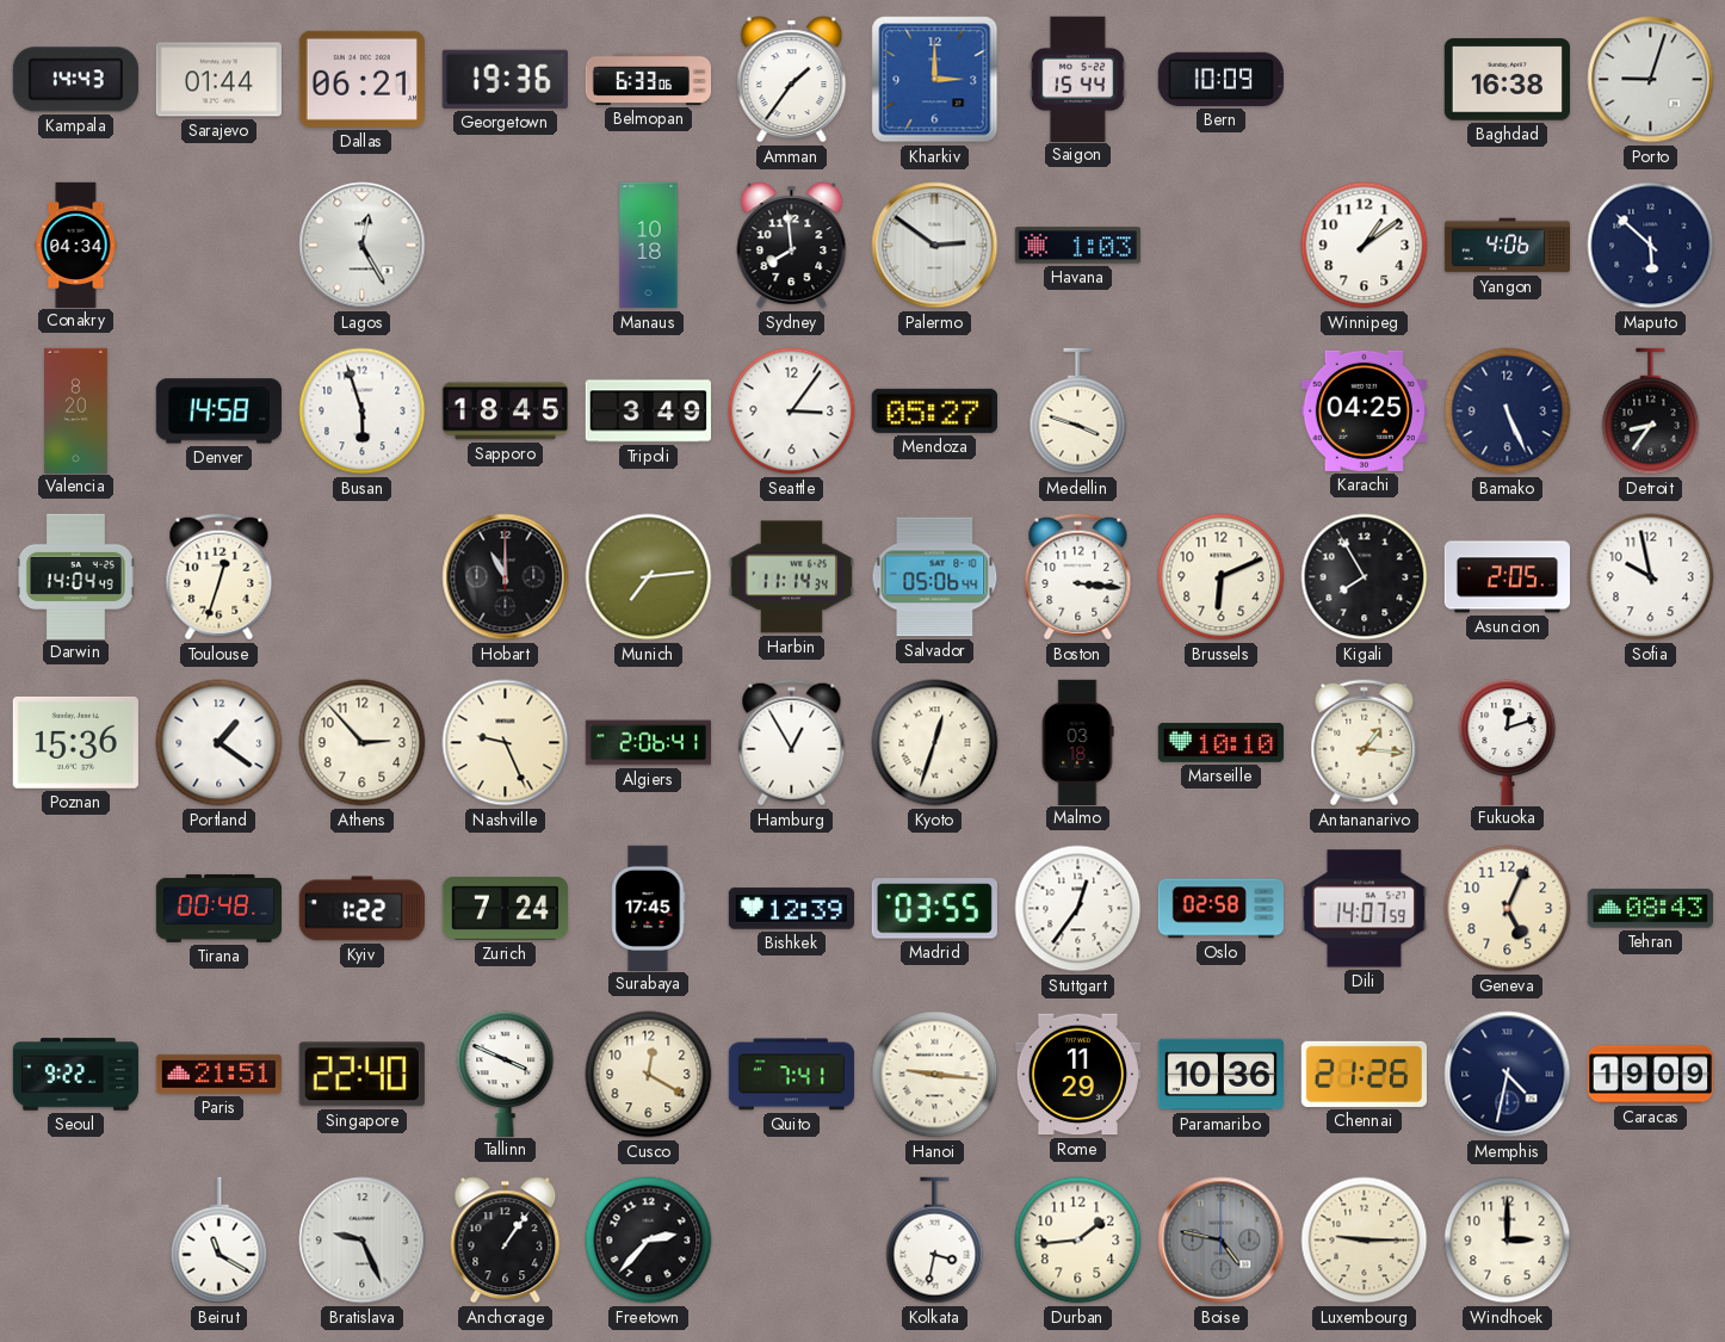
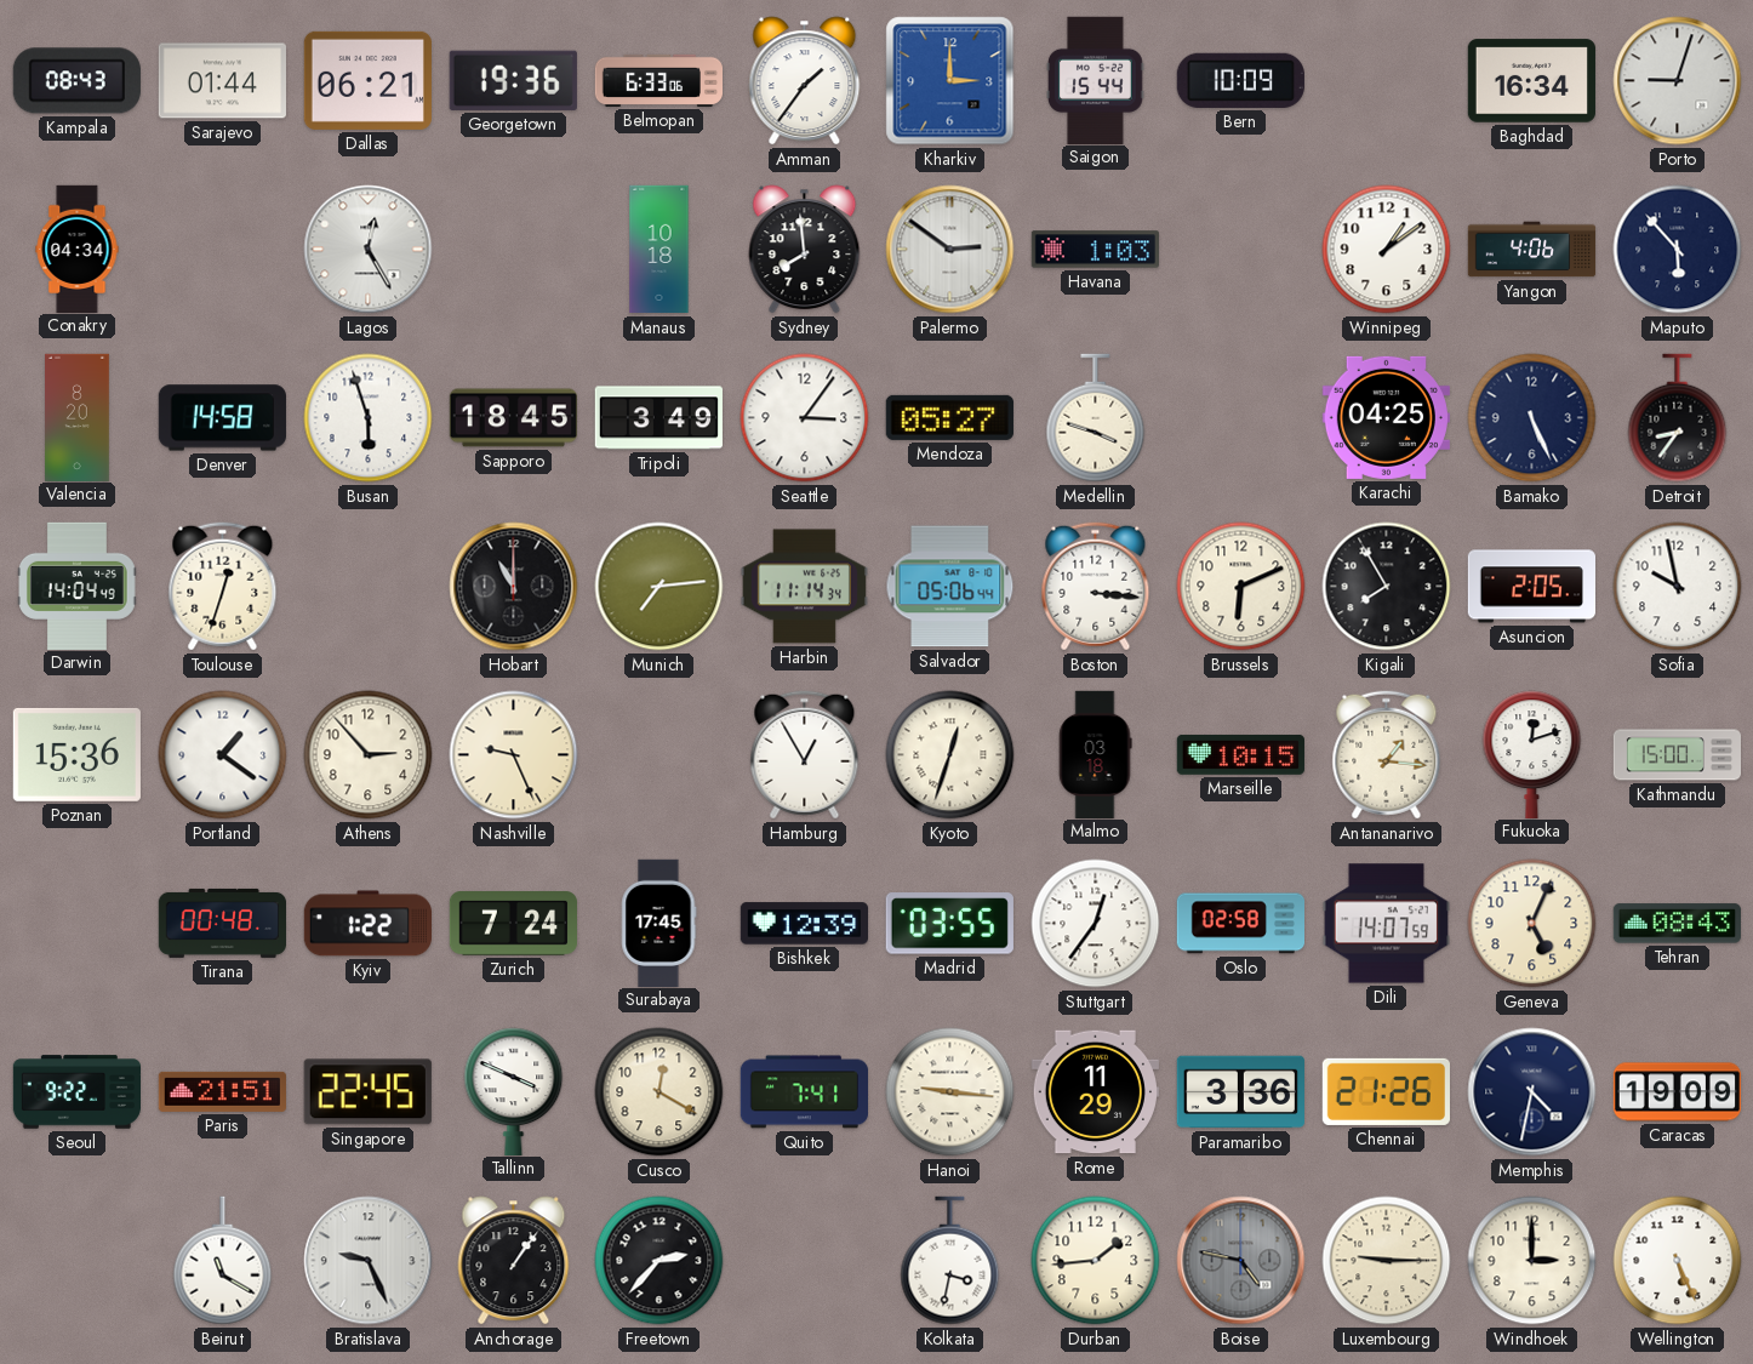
Kampala: 14:43 -> 08:43
Baghdad: 16:38 -> 16:34
Maputo: 5:52 -> 5:53
Algiers: 2:06 -> none
Marseille: 10:10 -> 10:15
Kathmandu: none -> 15:00
Singapore: 22:40 -> 22:45
Paramaribo: 10:36 -> 3:36
Wellington: none -> 5:26
